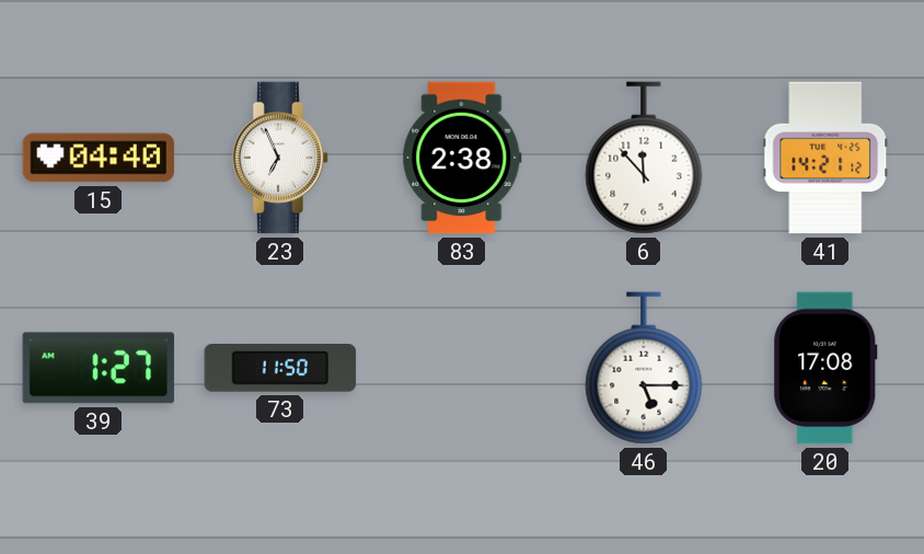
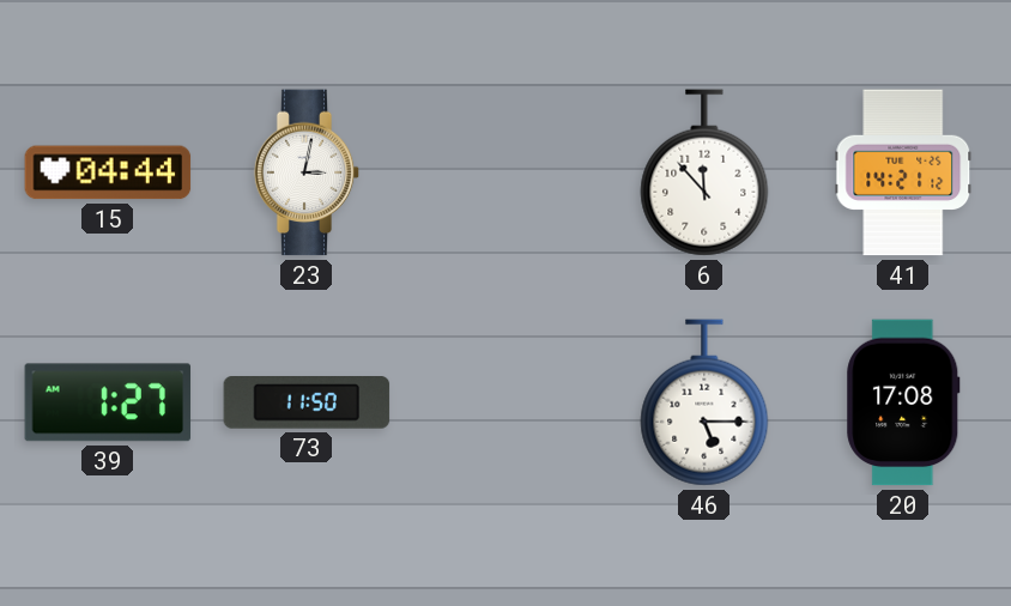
15: 04:40 -> 04:44
23: 6:56 -> 3:02
83: 2:38 -> none
